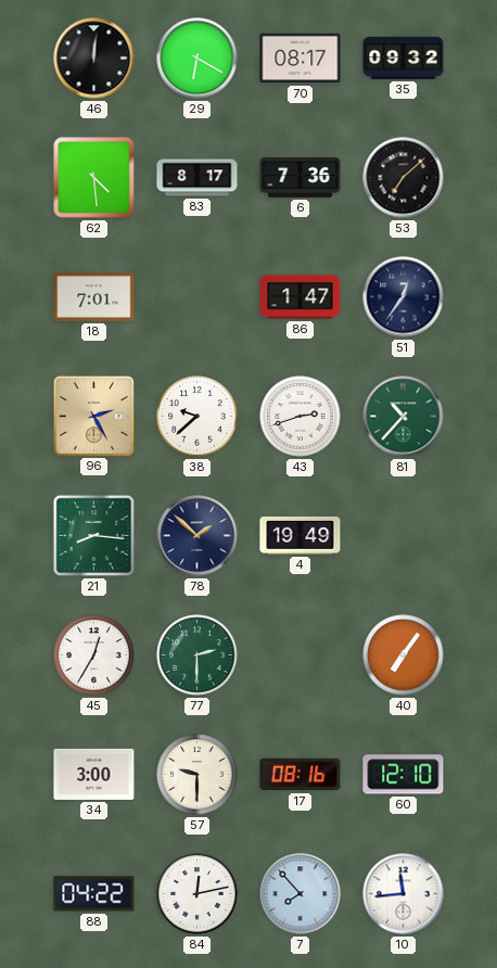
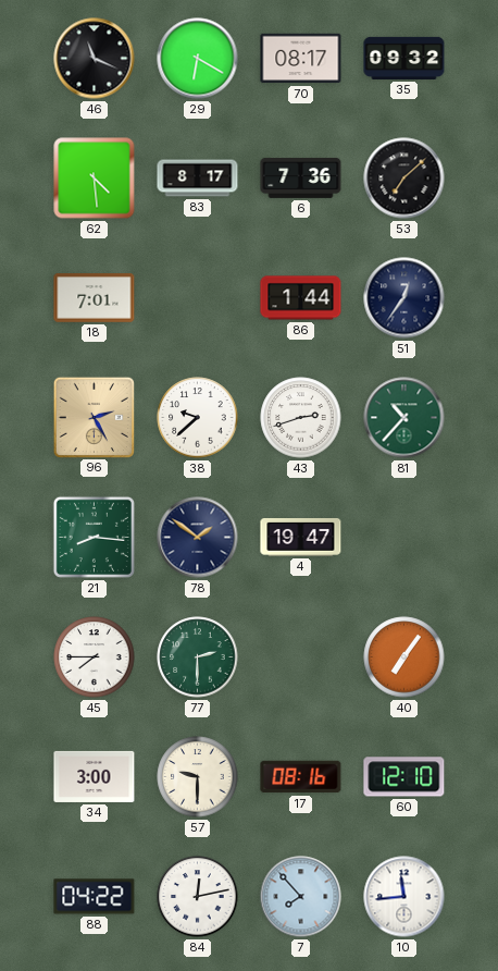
46: 12:01 -> 11:19
86: 1:47 -> 1:44
78: 1:52 -> 1:51
4: 19:49 -> 19:47
45: 12:35 -> 7:45
